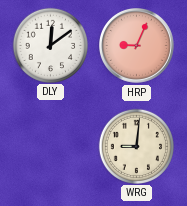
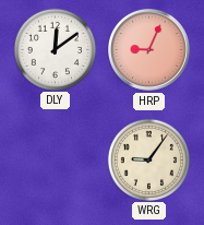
WRG: 9:01 -> 9:06
